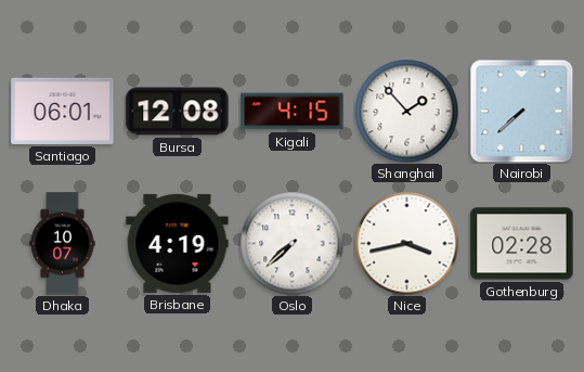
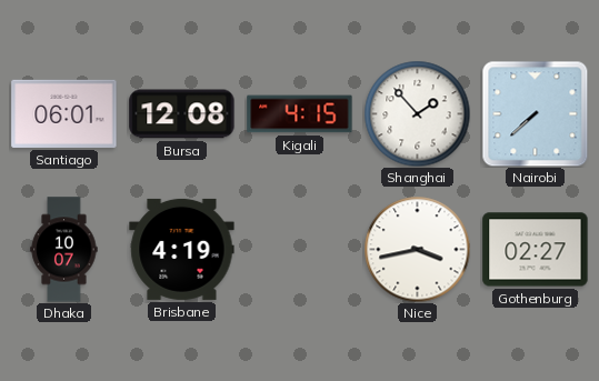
Oslo: 7:38 -> none
Gothenburg: 02:28 -> 02:27
